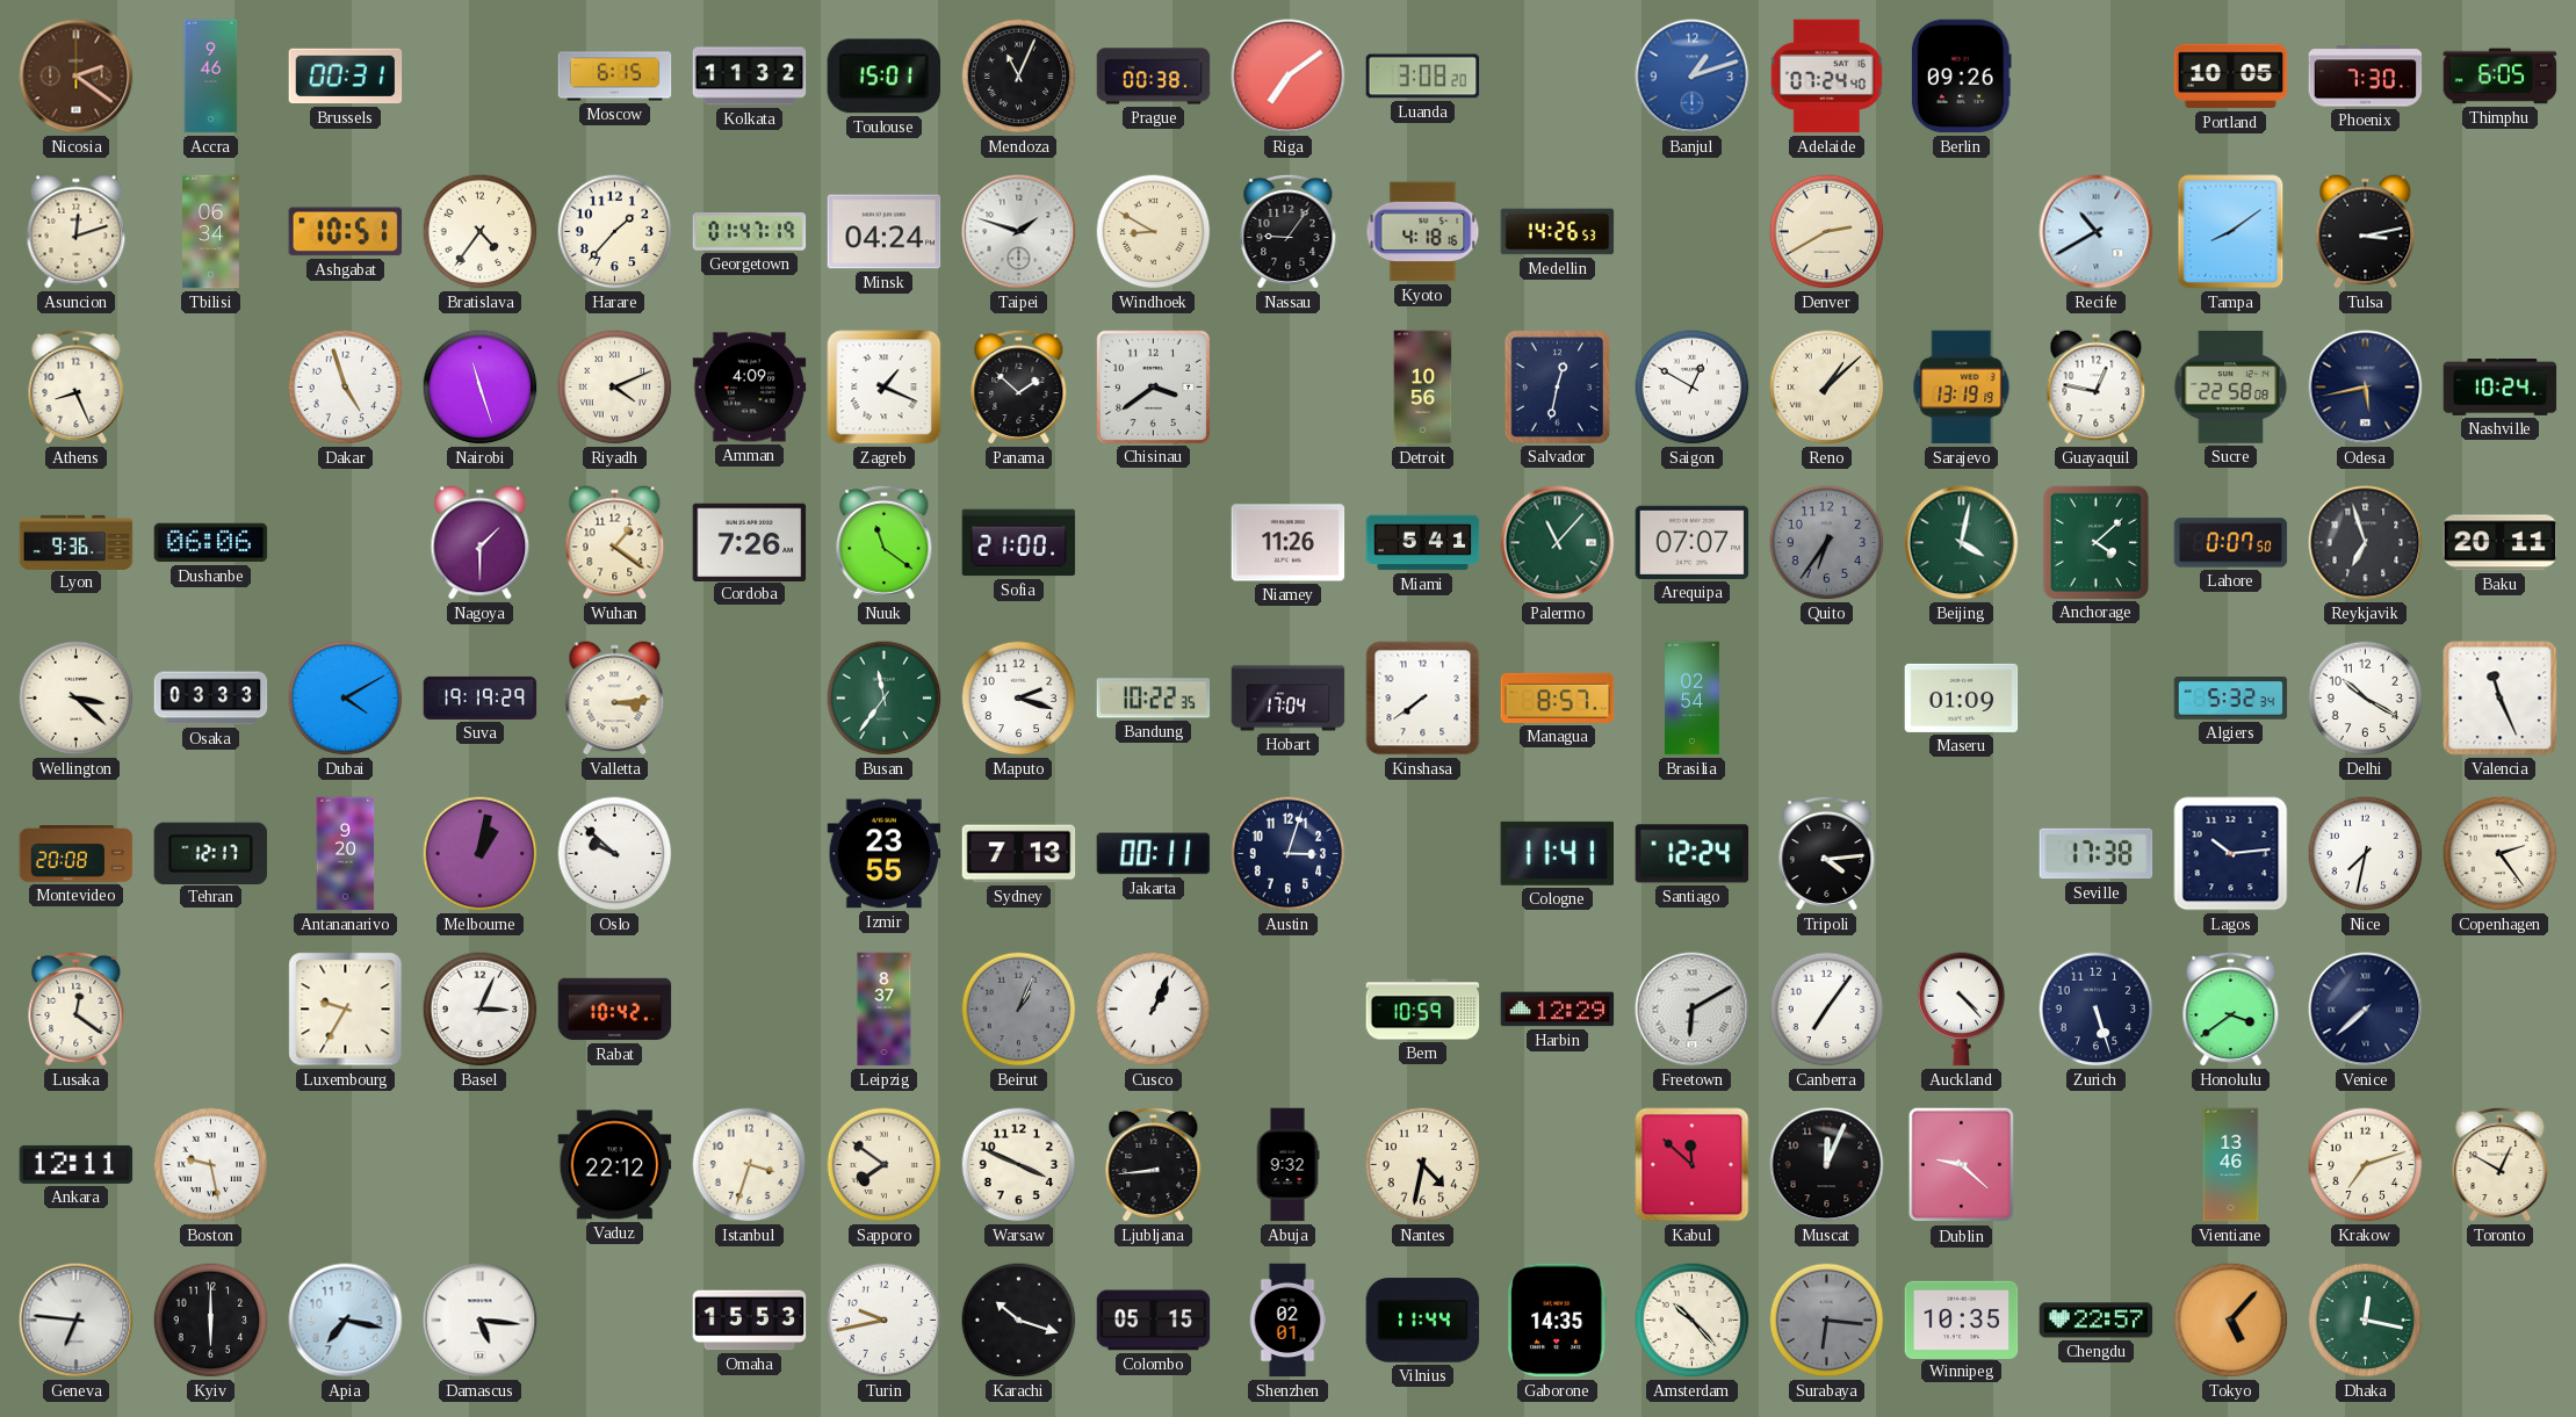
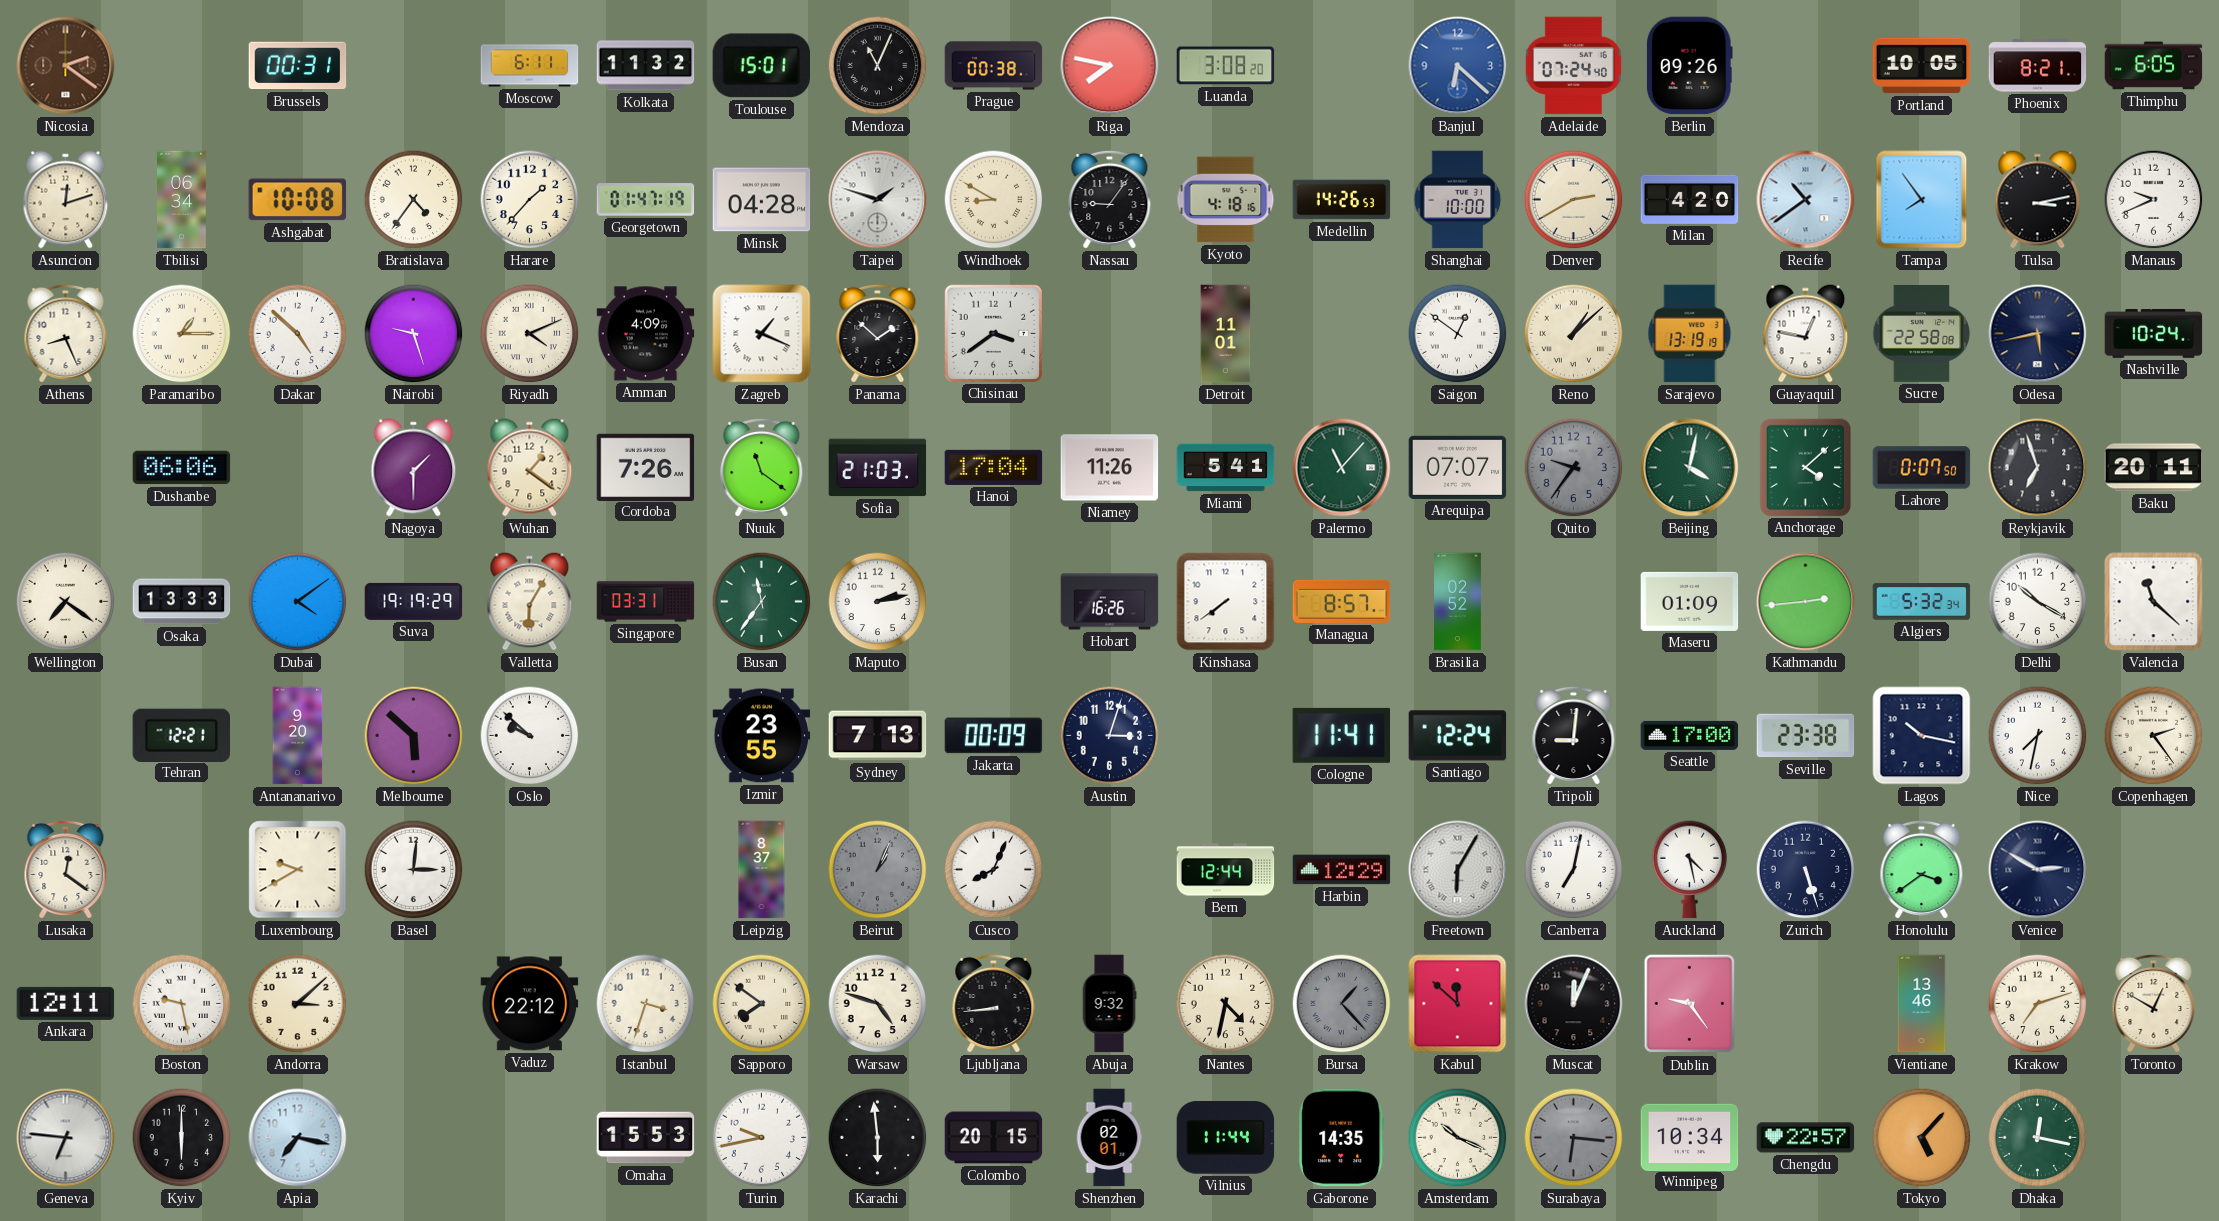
Accra: 9:46 -> none
Moscow: 6:15 -> 6:11
Riga: 7:09 -> 7:47
Banjul: 1:12 -> 6:22
Phoenix: 7:30 -> 8:21
Ashgabat: 10:51 -> 10:08
Minsk: 04:24 -> 04:28
Shanghai: none -> 10:00
Milan: none -> 4:20
Recife: 10:40 -> 10:39
Tampa: 8:09 -> 7:54
Manaus: none -> 9:41
Paramaribo: none -> 1:15
Dakar: 4:57 -> 4:52
Nairobi: 11:27 -> 9:27
Detroit: 10:56 -> 11:01
Salvador: 12:32 -> none
Saigon: 12:50 -> 12:51
Lyon: 9:36 -> none
Sofia: 21:00 -> 21:03
Hanoi: none -> 17:04
Quito: 6:36 -> 9:36
Wellington: 3:22 -> 7:21
Osaka: 03:33 -> 13:33
Dubai: 4:10 -> 4:09
Valletta: 3:14 -> 6:05
Singapore: none -> 03:31
Maputo: 2:18 -> 2:13
Bandung: 10:22 -> none
Hobart: 17:04 -> 16:26
Brasilia: 02:54 -> 02:52
Kathmandu: none -> 2:44
Valencia: 11:26 -> 11:22
Montevideo: 20:08 -> none
Tehran: 12:17 -> 12:21
Melbourne: 1:02 -> 5:52
Jakarta: 00:11 -> 00:09
Tripoli: 4:14 -> 9:01
Seattle: none -> 17:00
Seville: 17:38 -> 23:38
Lagos: 10:14 -> 10:17
Luxembourg: 9:35 -> 9:40
Basel: 3:04 -> 3:01
Rabat: 10:42 -> none
Cusco: 1:04 -> 8:04
Bern: 10:59 -> 12:44
Freetown: 6:10 -> 6:05
Canberra: 7:06 -> 7:02
Auckland: 4:23 -> 4:28
Venice: 7:38 -> 2:50
Andorra: none -> 3:08
Warsaw: 3:49 -> 4:48
Bursa: none -> 1:23
Dublin: 9:22 -> 9:24
Damascus: 5:16 -> none
Karachi: 10:18 -> 5:59
Colombo: 05:15 -> 20:15
Amsterdam: 10:23 -> 10:19
Winnipeg: 10:35 -> 10:34
